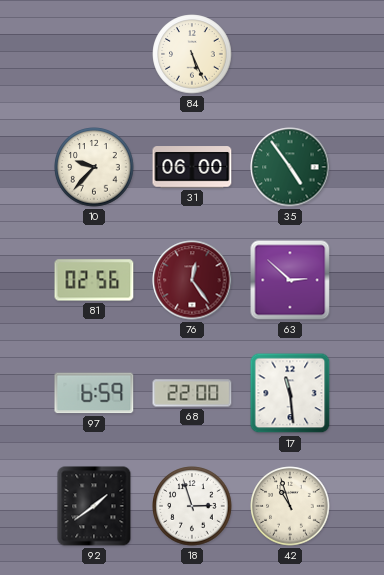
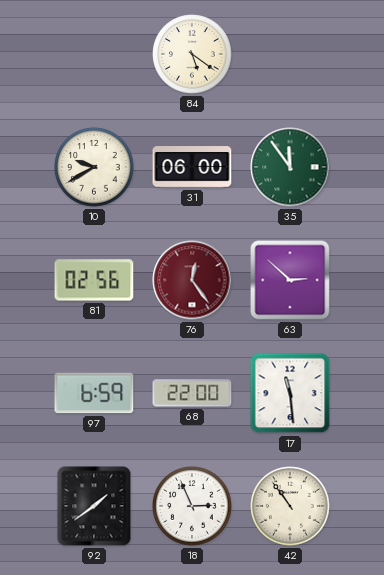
84: 5:26 -> 5:21
10: 9:37 -> 9:40
35: 4:54 -> 11:54
18: 2:57 -> 2:56
42: 10:57 -> 10:54
